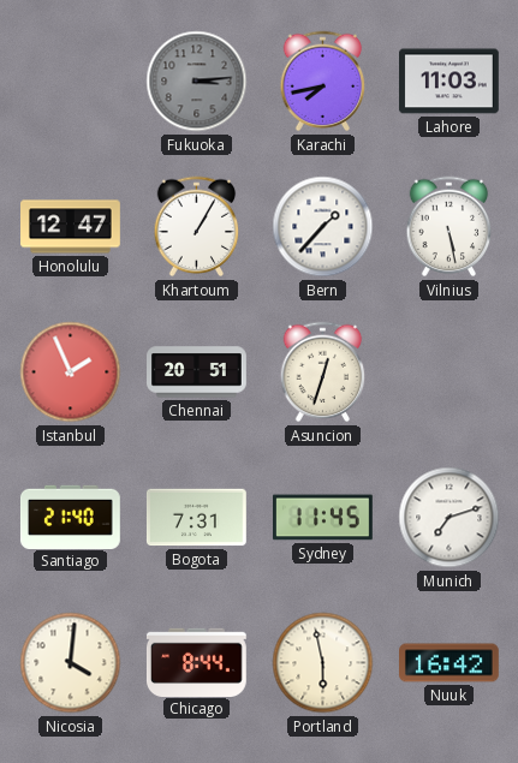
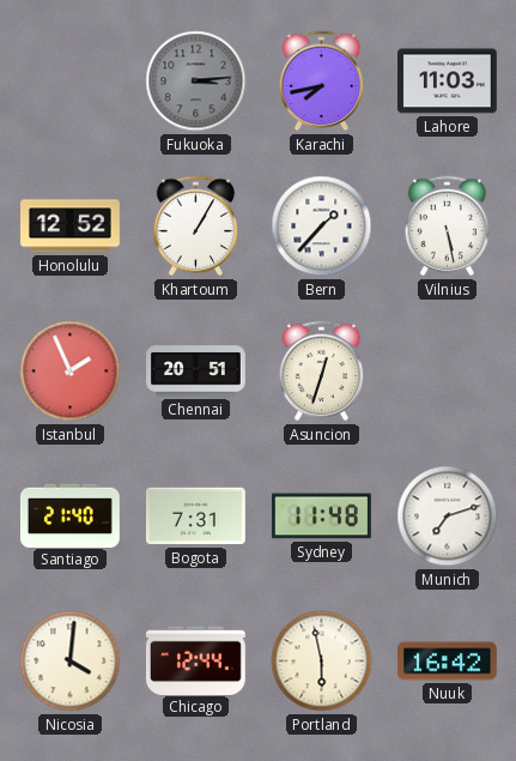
Honolulu: 12:47 -> 12:52
Sydney: 11:45 -> 11:48
Chicago: 8:44 -> 12:44
